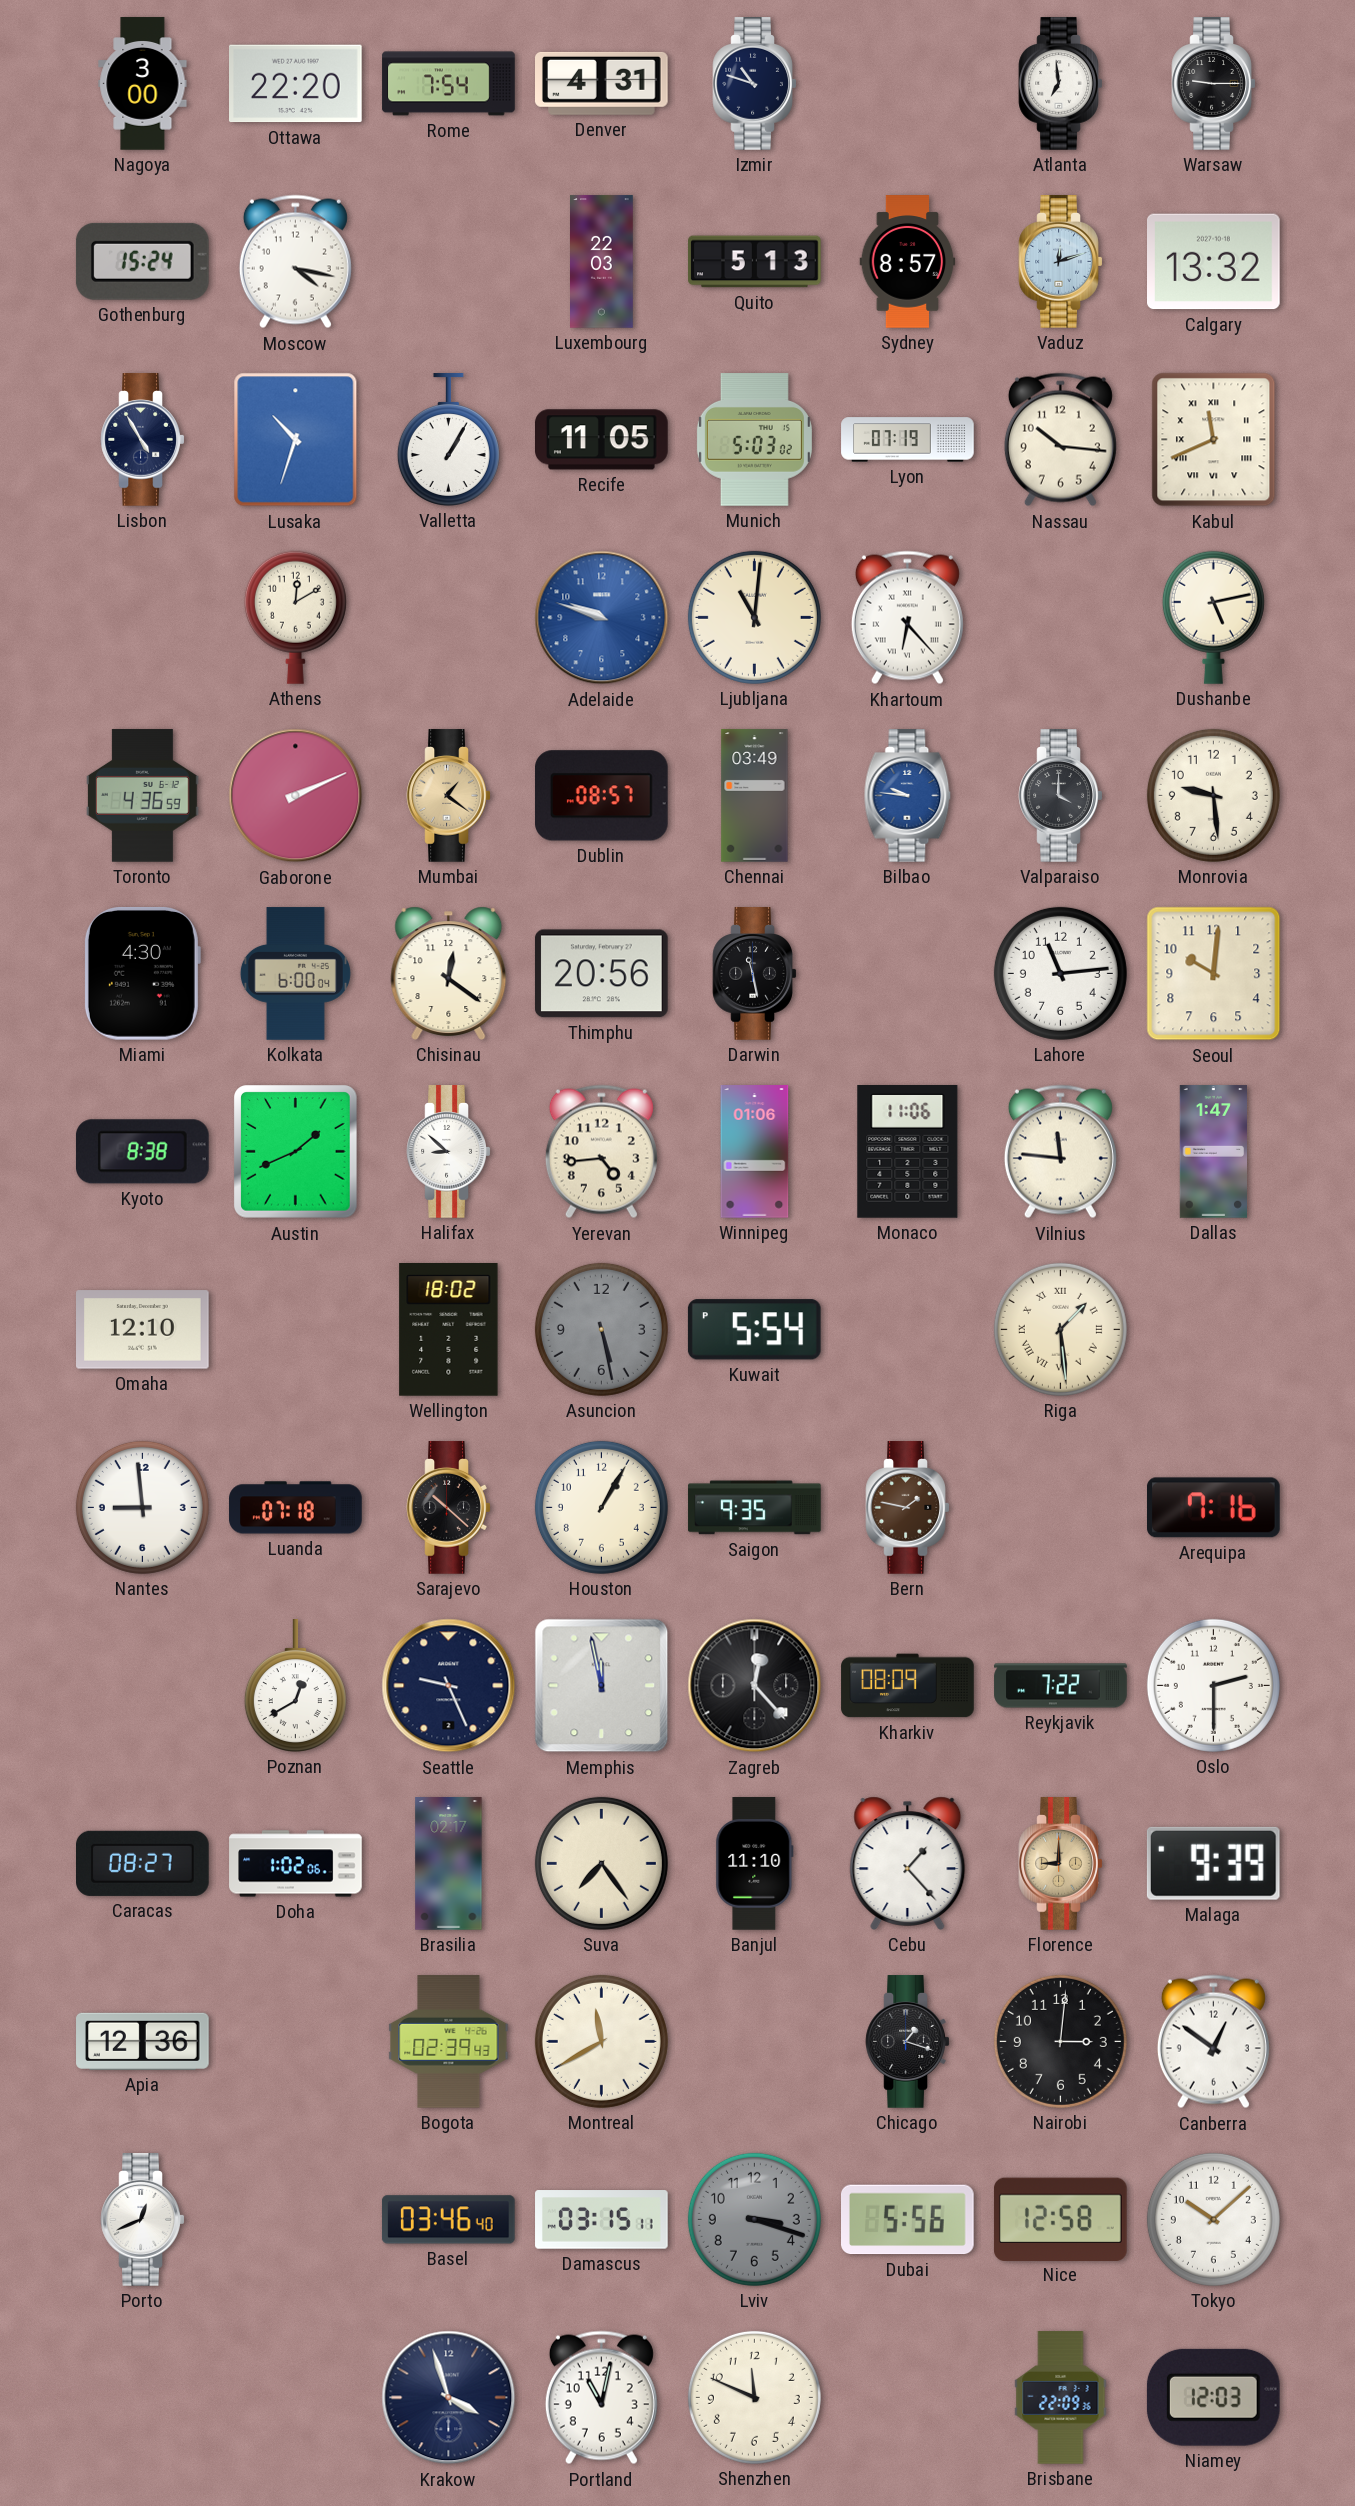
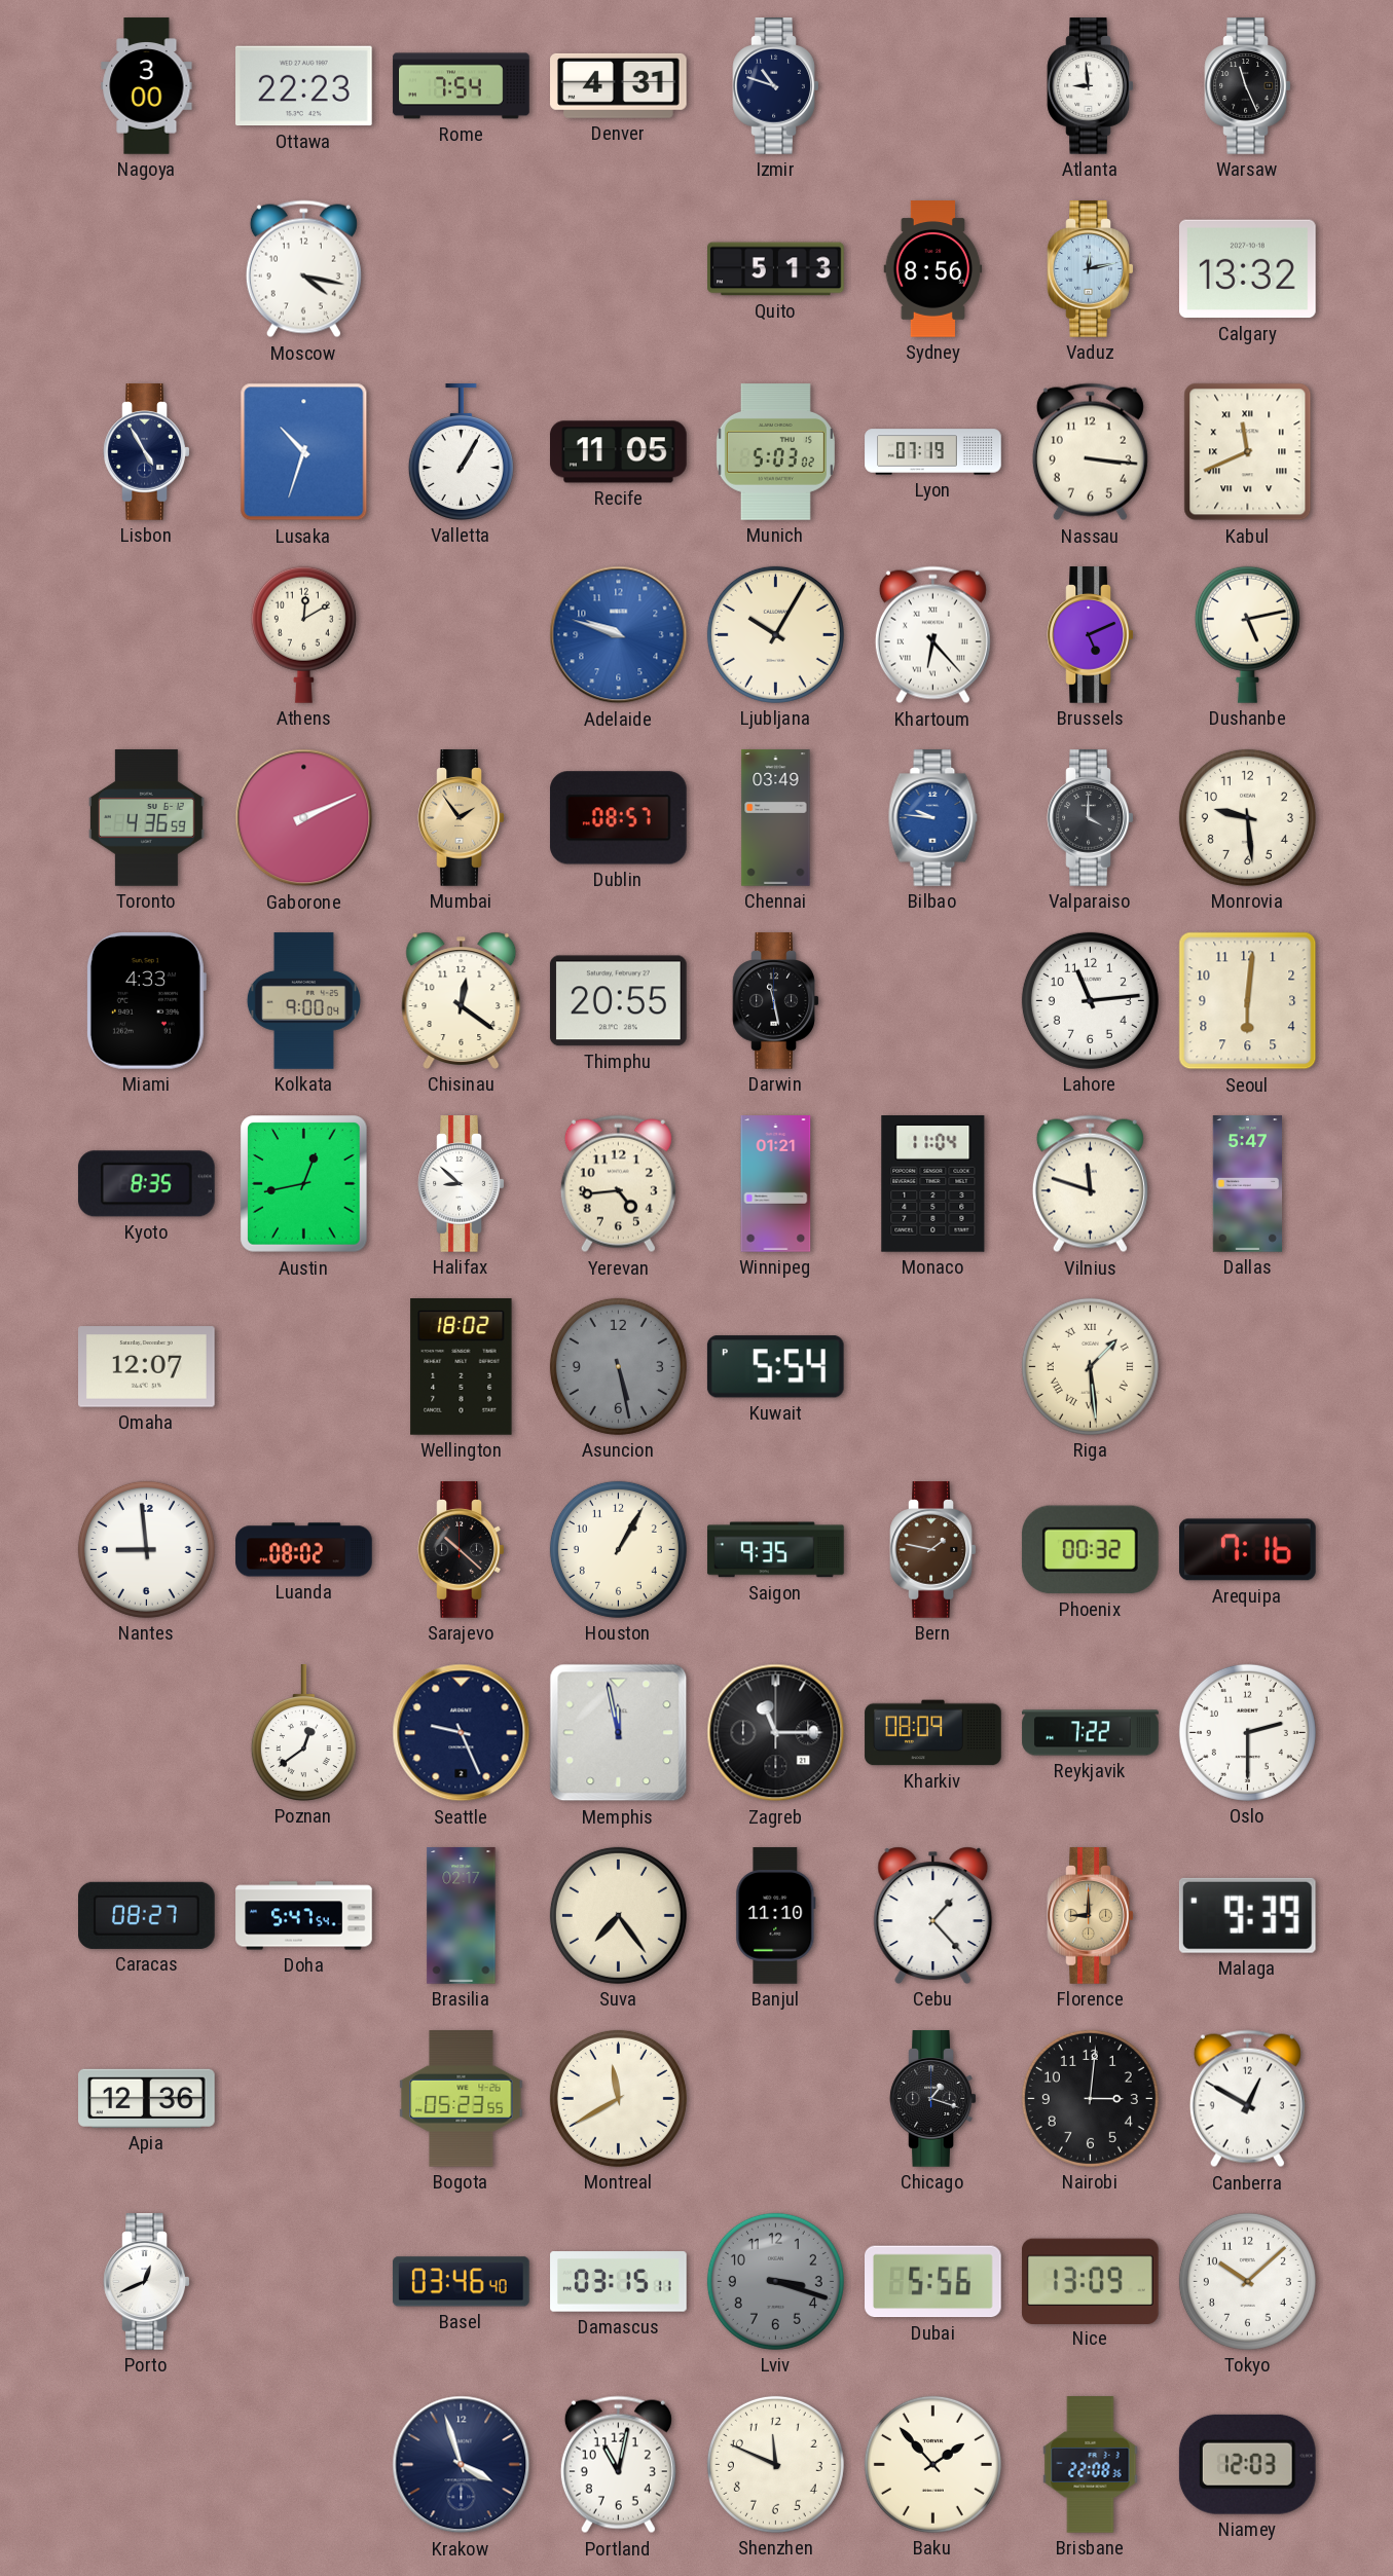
Ottawa: 22:20 -> 22:23
Atlanta: 6:59 -> 8:59
Warsaw: 9:15 -> 11:26
Gothenburg: 15:24 -> none
Luxembourg: 22:03 -> none
Sydney: 8:57 -> 8:56
Vaduz: 12:12 -> 12:13
Nassau: 10:16 -> 3:16
Ljubljana: 11:01 -> 10:05
Brussels: none -> 5:11
Mumbai: 1:21 -> 1:54
Miami: 4:30 -> 4:33
Kolkata: 6:00 -> 9:00
Thimphu: 20:56 -> 20:55
Seoul: 10:01 -> 6:01
Kyoto: 8:38 -> 8:35
Austin: 1:41 -> 12:43
Winnipeg: 01:06 -> 01:21
Monaco: 11:06 -> 11:04
Vilnius: 11:46 -> 11:48
Dallas: 1:47 -> 5:47
Omaha: 12:10 -> 12:07
Luanda: 07:18 -> 08:02
Phoenix: none -> 00:32
Poznan: 12:40 -> 12:39
Zagreb: 12:23 -> 11:15
Doha: 1:02 -> 5:47
Bogota: 02:39 -> 05:23
Canberra: 12:51 -> 12:50
Nice: 12:58 -> 13:09
Baku: none -> 1:53
Brisbane: 22:09 -> 22:08
